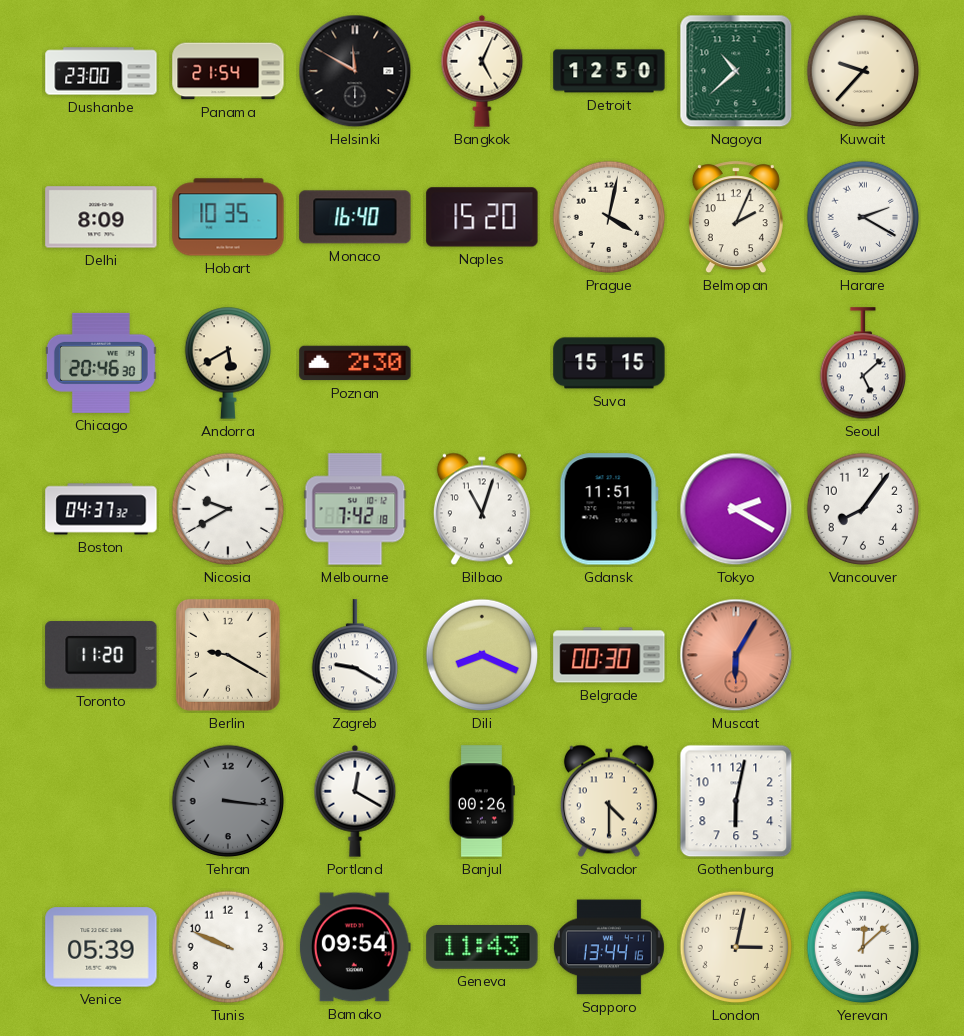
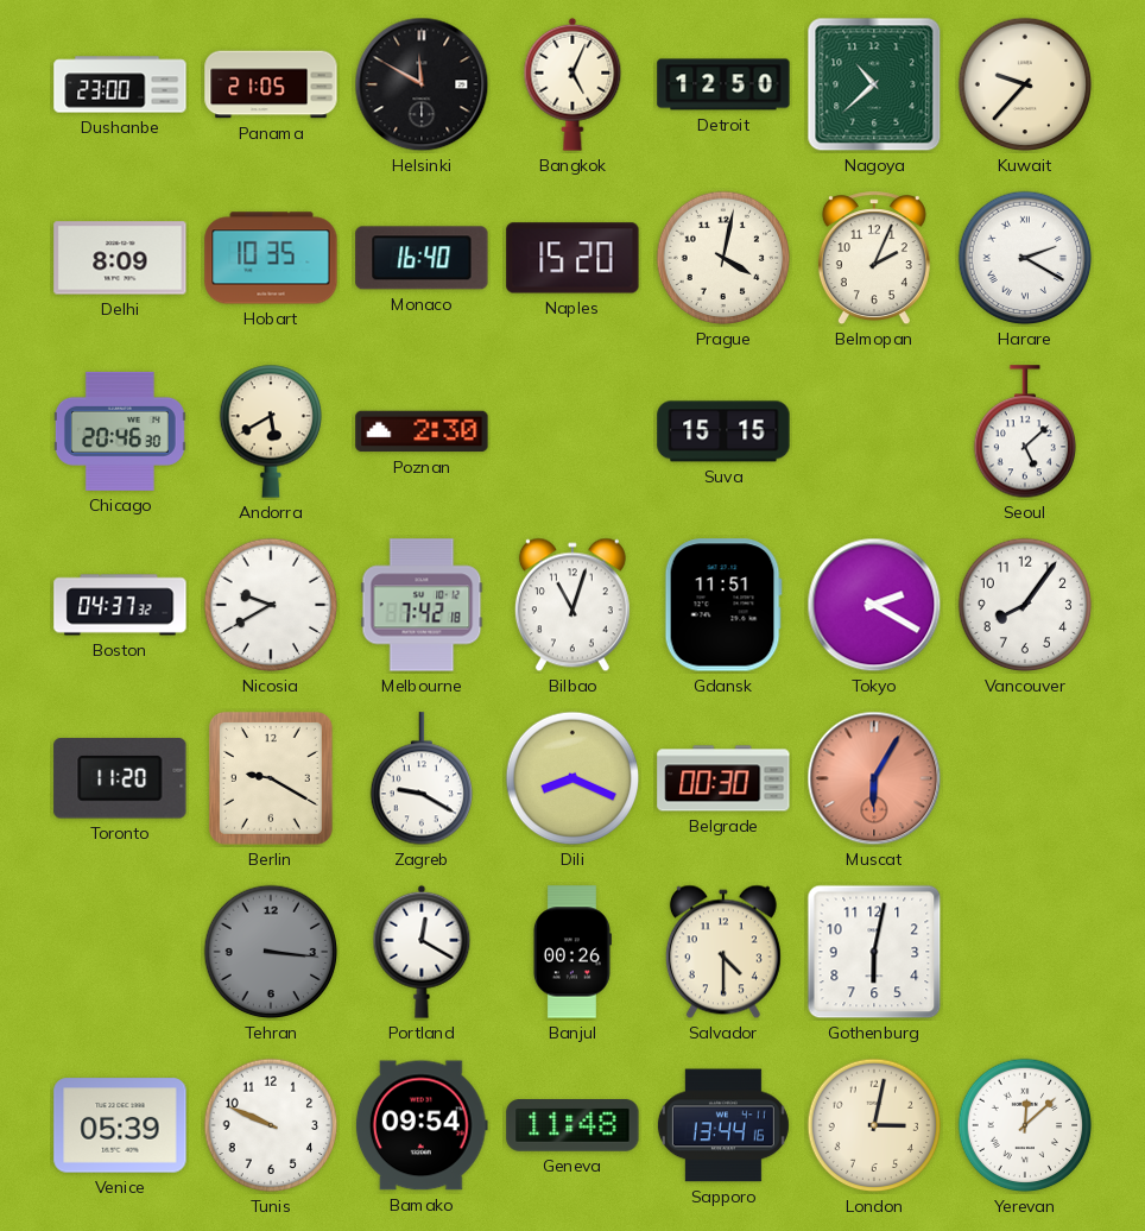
Panama: 21:54 -> 21:05
Geneva: 11:43 -> 11:48
